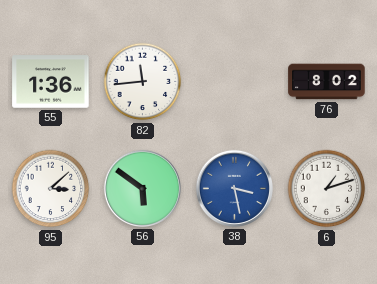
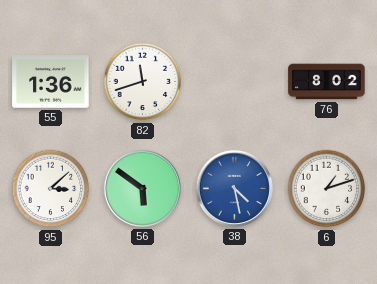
82: 11:44 -> 11:42
38: 3:28 -> 4:28
